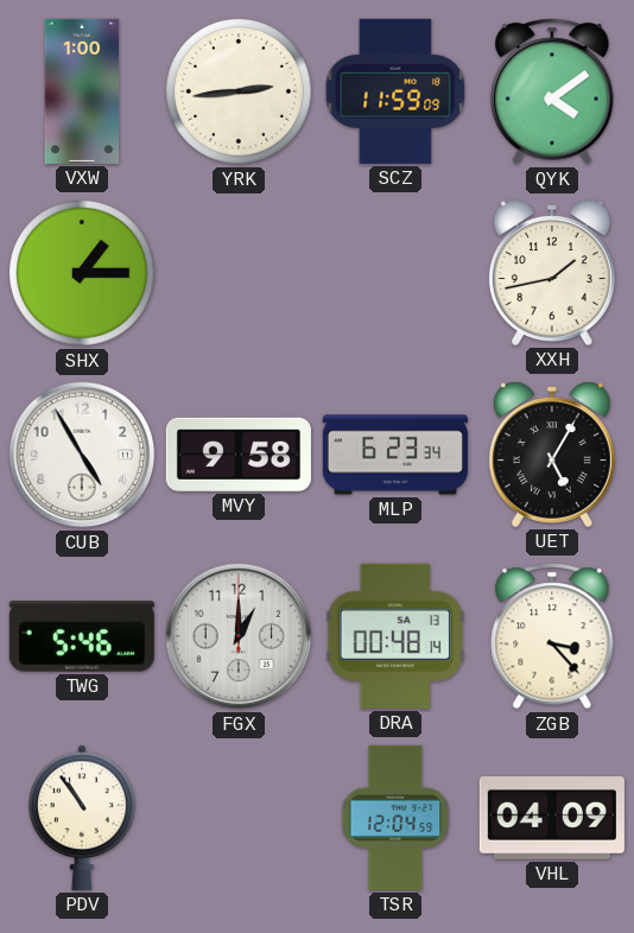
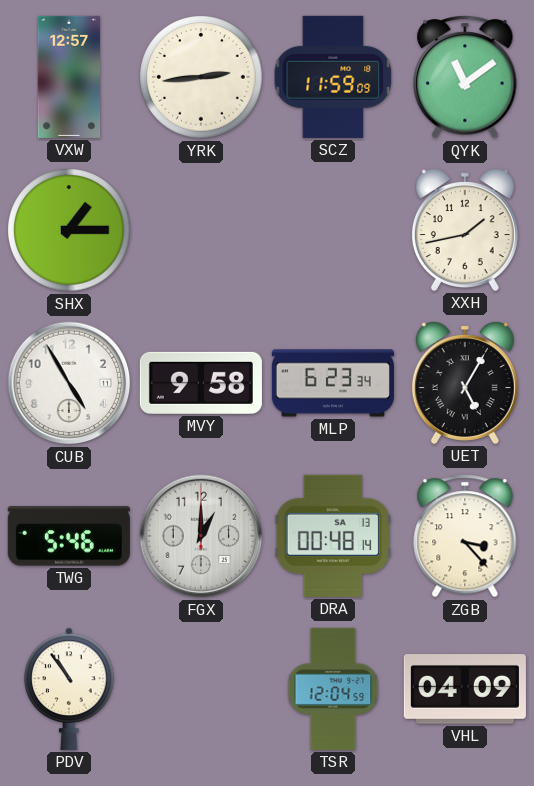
VXW: 1:00 -> 12:57
QYK: 4:09 -> 11:09
